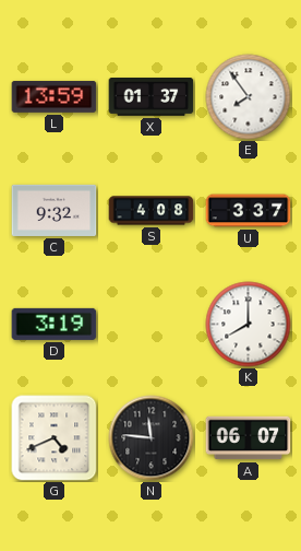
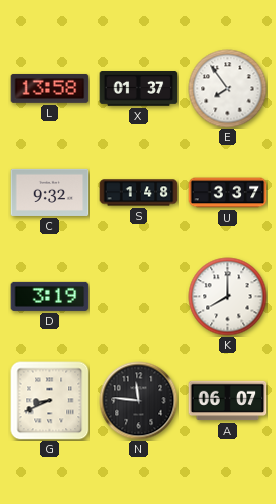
L: 13:59 -> 13:58
S: 4:08 -> 1:48
G: 4:41 -> 8:41
